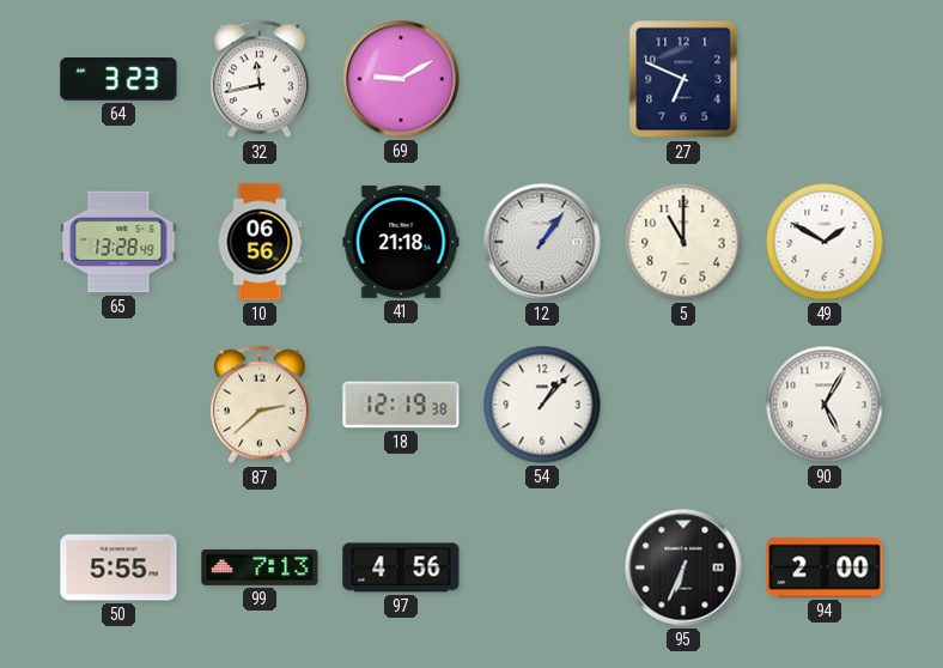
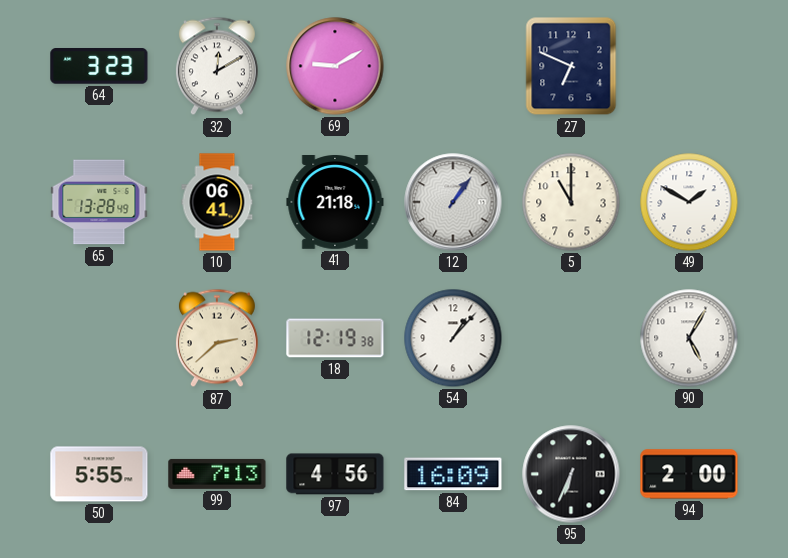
32: 11:43 -> 12:10
10: 06:56 -> 06:41
84: none -> 16:09
